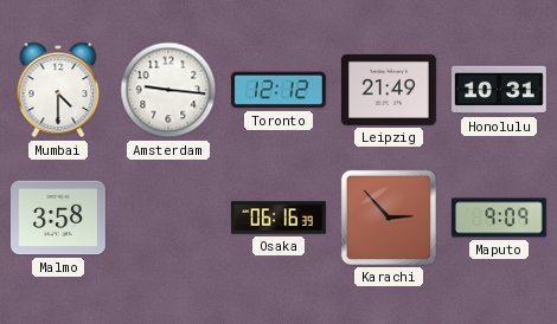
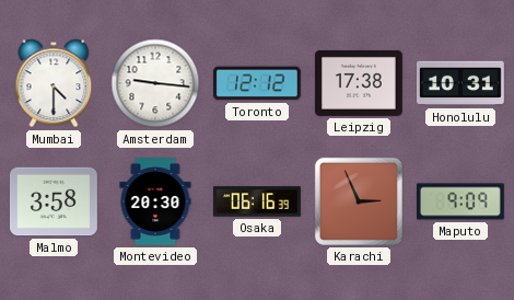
Leipzig: 21:49 -> 17:38
Montevideo: none -> 20:30
Karachi: 2:53 -> 2:56
